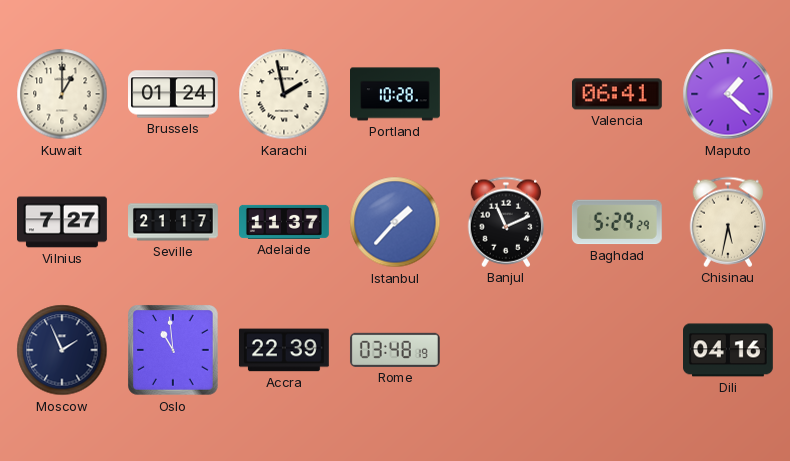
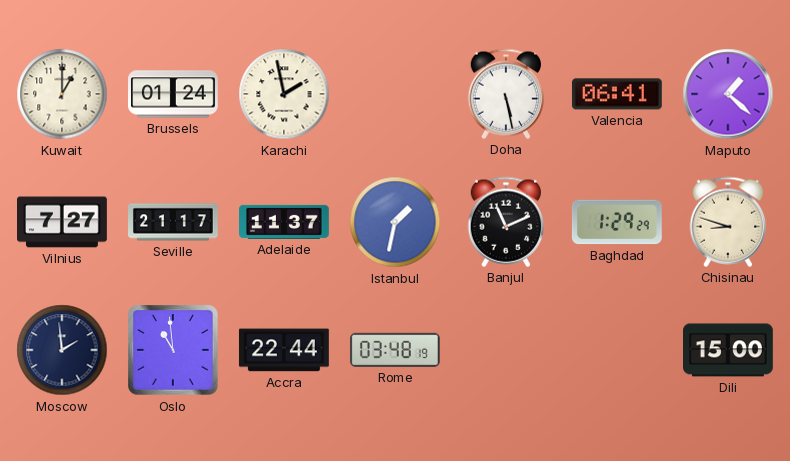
Portland: 10:28 -> none
Doha: none -> 5:28
Istanbul: 1:37 -> 1:32
Baghdad: 5:29 -> 1:29
Chisinau: 5:32 -> 8:48
Moscow: 1:56 -> 1:59
Accra: 22:39 -> 22:44
Dili: 04:16 -> 15:00
